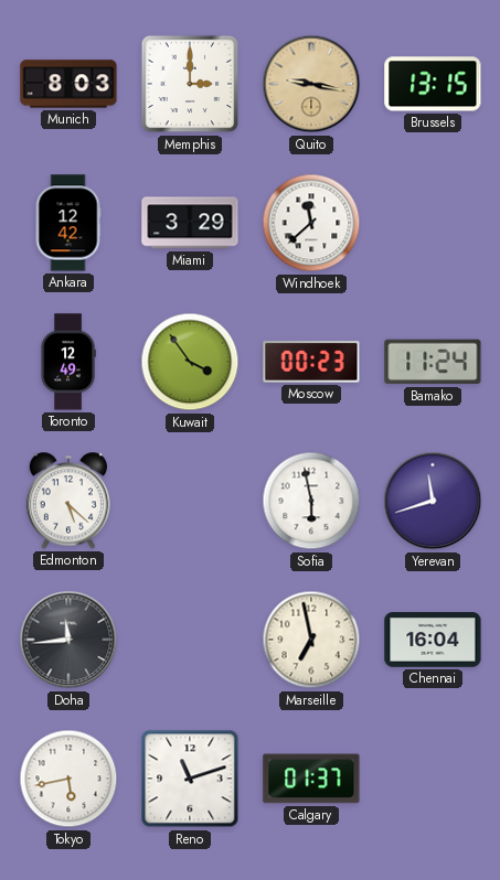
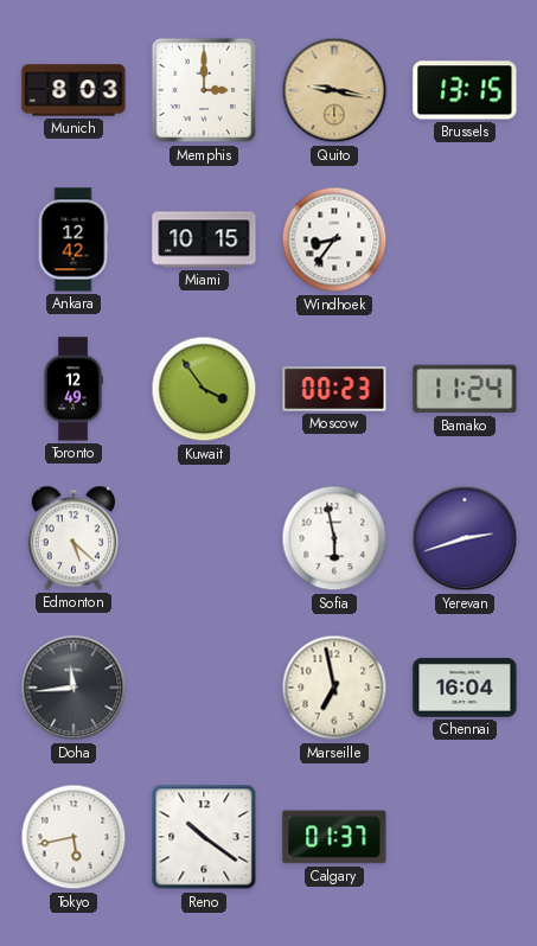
Miami: 3:29 -> 10:15
Windhoek: 11:38 -> 8:36
Yerevan: 11:42 -> 2:42
Reno: 11:12 -> 10:21
